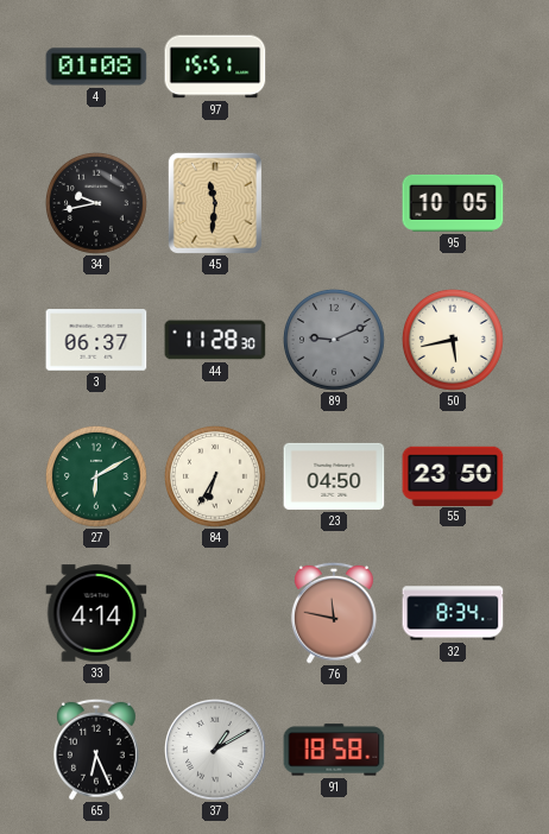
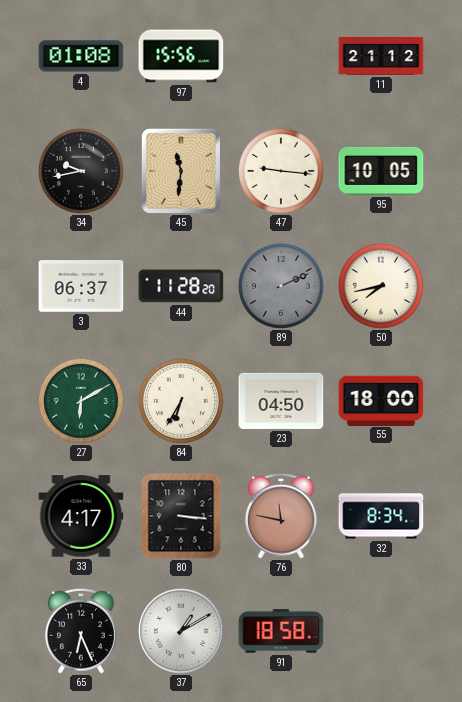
97: 15:51 -> 15:56
11: none -> 21:12
47: none -> 9:16
44: 11:28:30 -> 11:28:20
89: 9:11 -> 2:11
50: 5:43 -> 7:43
55: 23:50 -> 18:00
33: 4:14 -> 4:17
80: none -> 3:16
